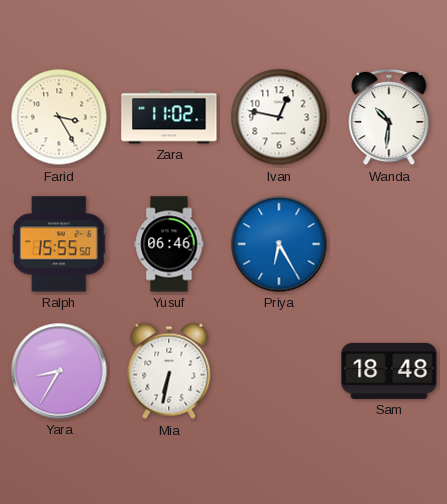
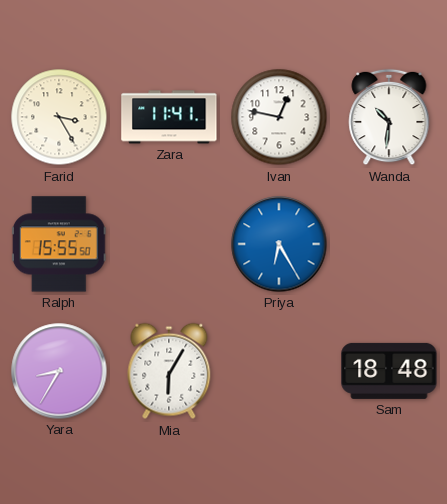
Zara: 11:02 -> 11:41
Yusuf: 06:46 -> none
Mia: 6:32 -> 6:05
